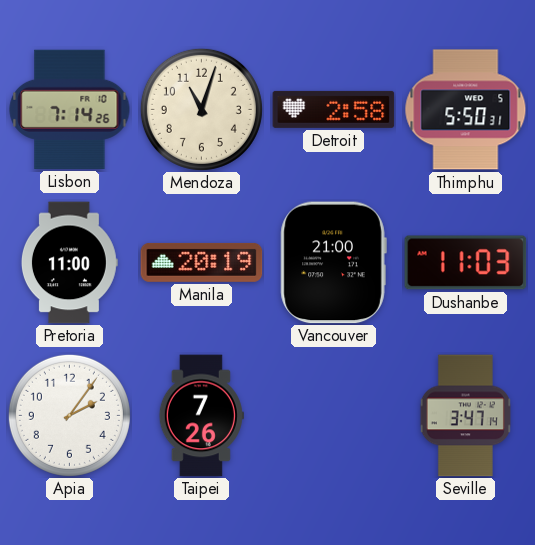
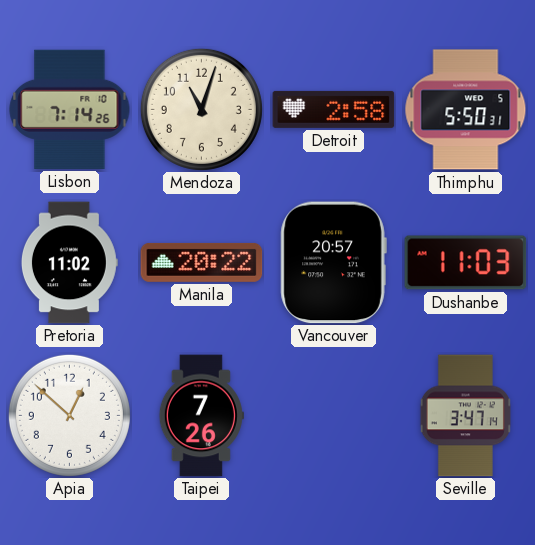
Pretoria: 11:00 -> 11:02
Manila: 20:19 -> 20:22
Vancouver: 21:00 -> 20:57
Apia: 2:06 -> 12:52
